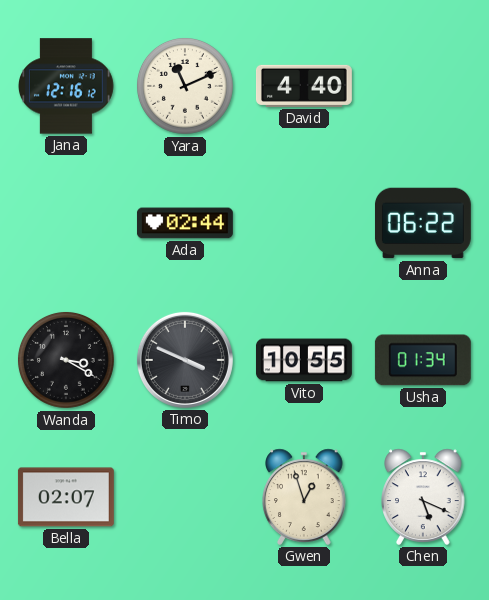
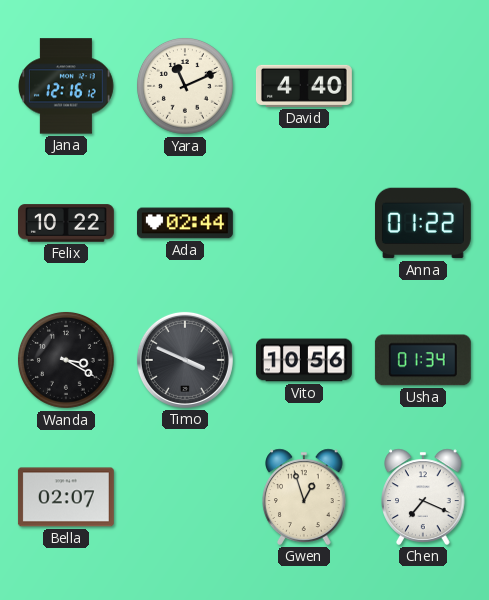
Felix: none -> 10:22
Anna: 06:22 -> 01:22
Vito: 10:55 -> 10:56
Chen: 5:19 -> 7:19
